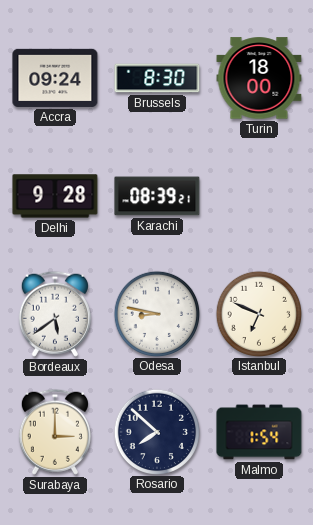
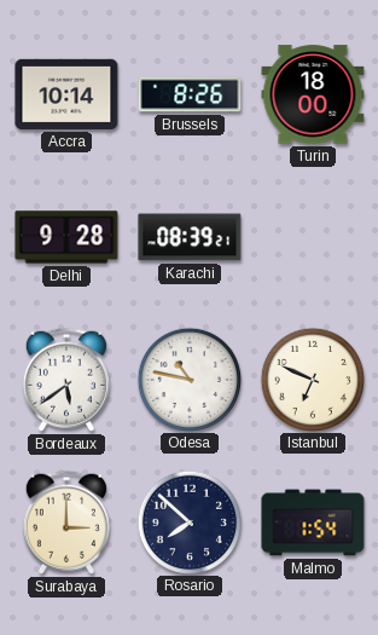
Accra: 09:24 -> 10:14
Brussels: 8:30 -> 8:26
Odesa: 8:47 -> 10:47
